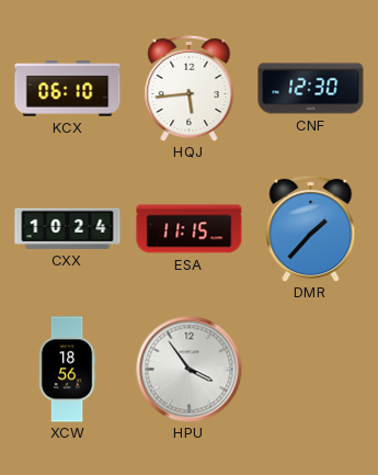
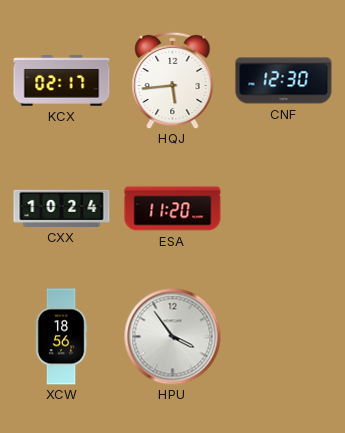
KCX: 06:10 -> 02:17
ESA: 11:15 -> 11:20
DMR: 1:37 -> none
